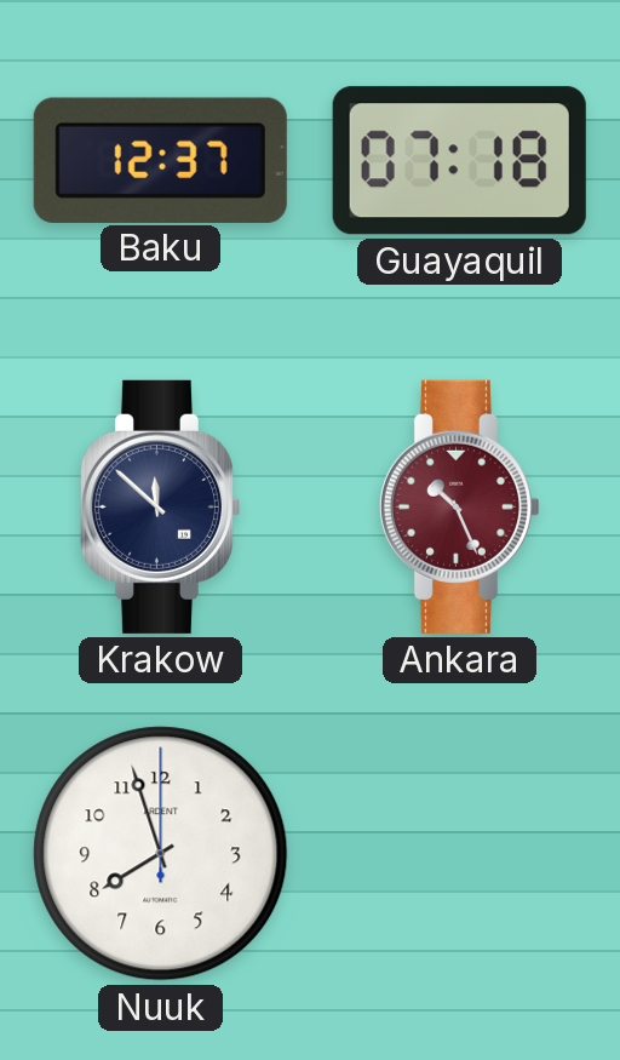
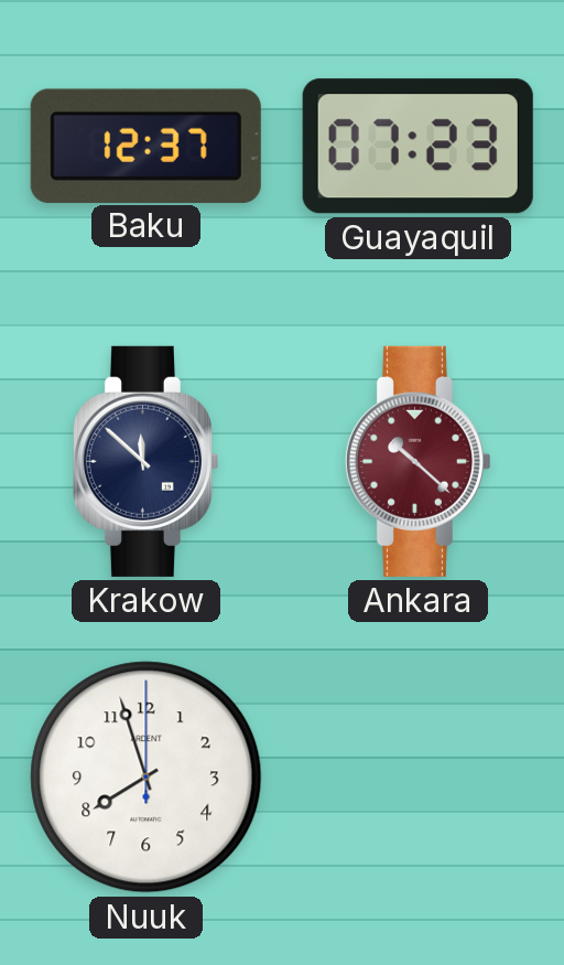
Guayaquil: 07:18 -> 07:23
Ankara: 10:26 -> 10:22
